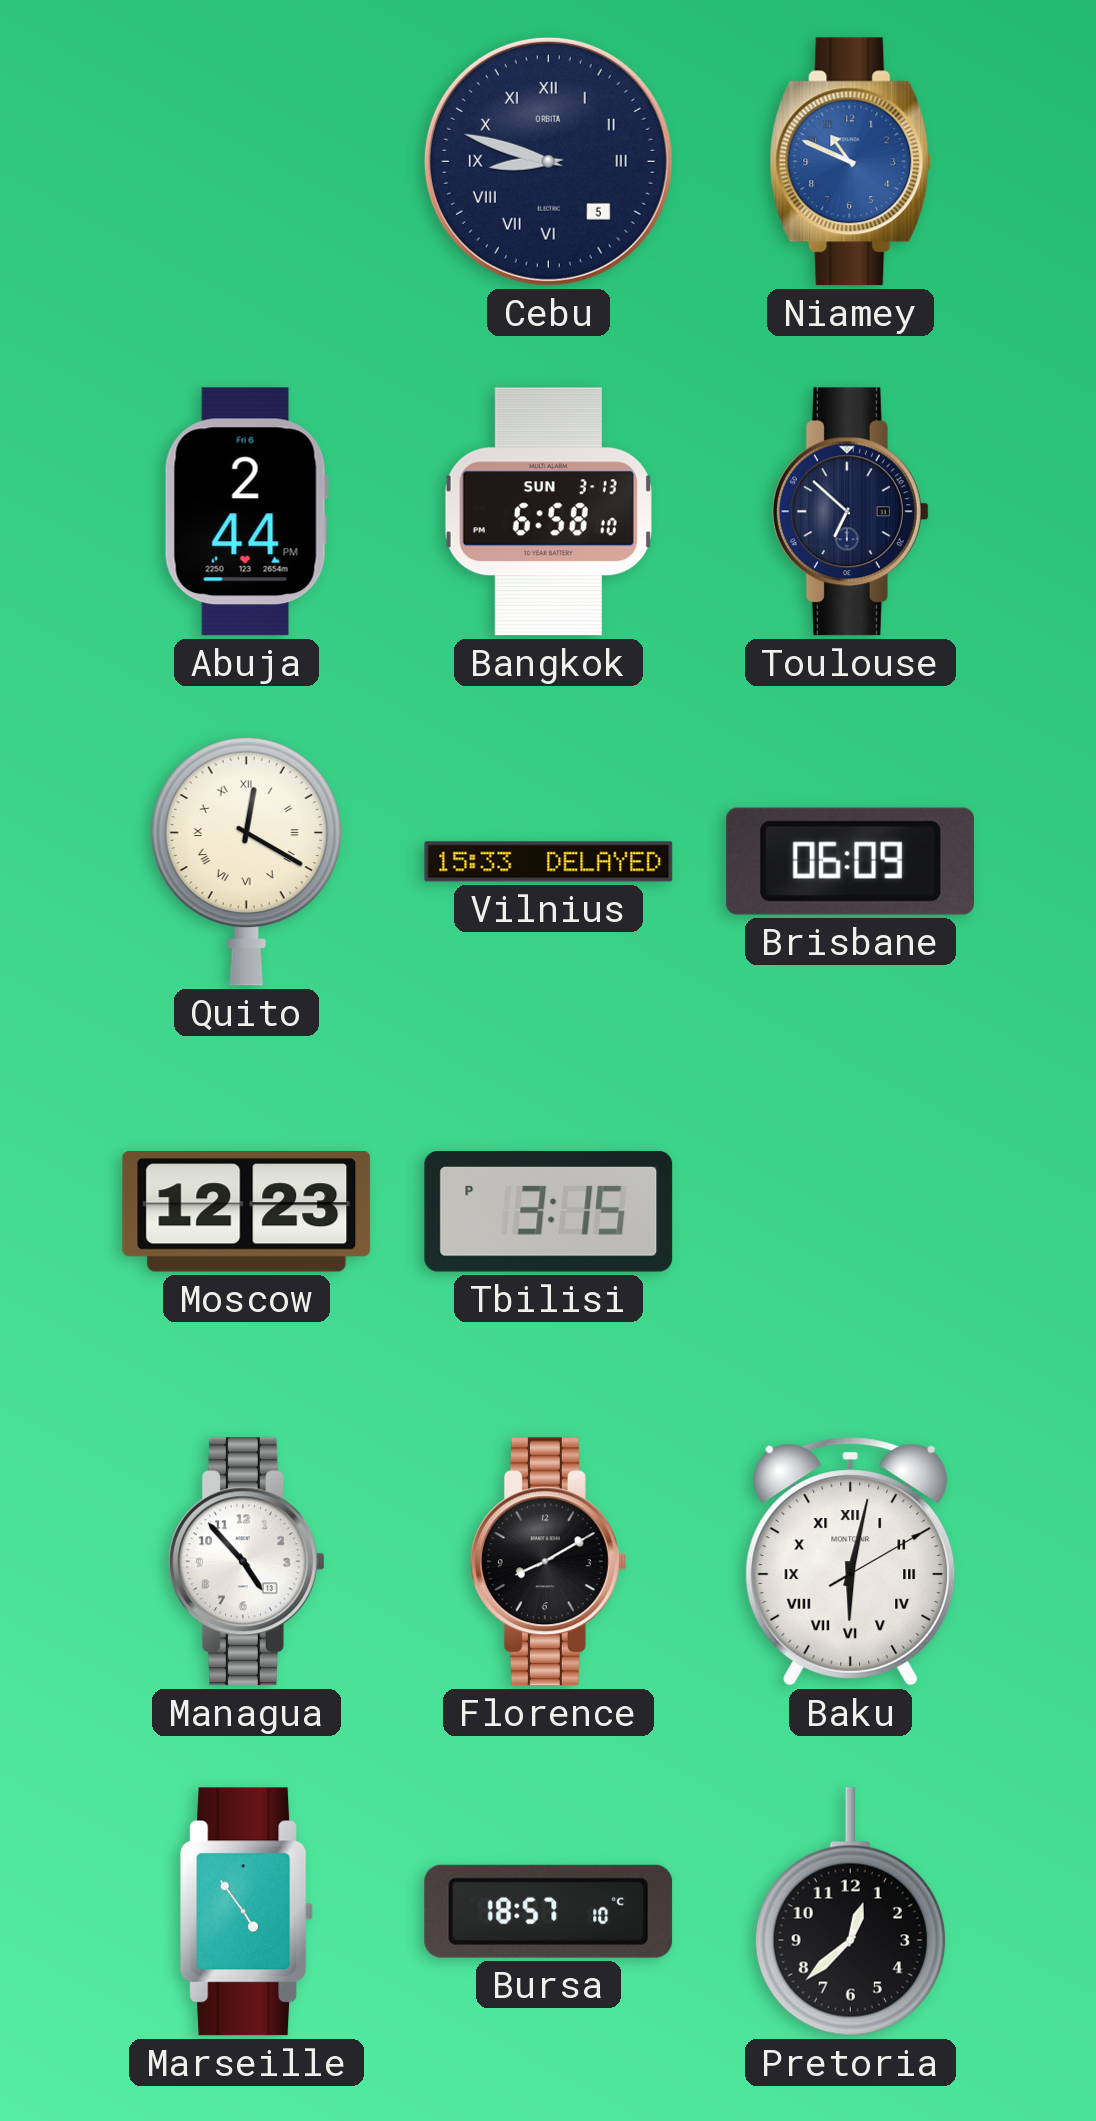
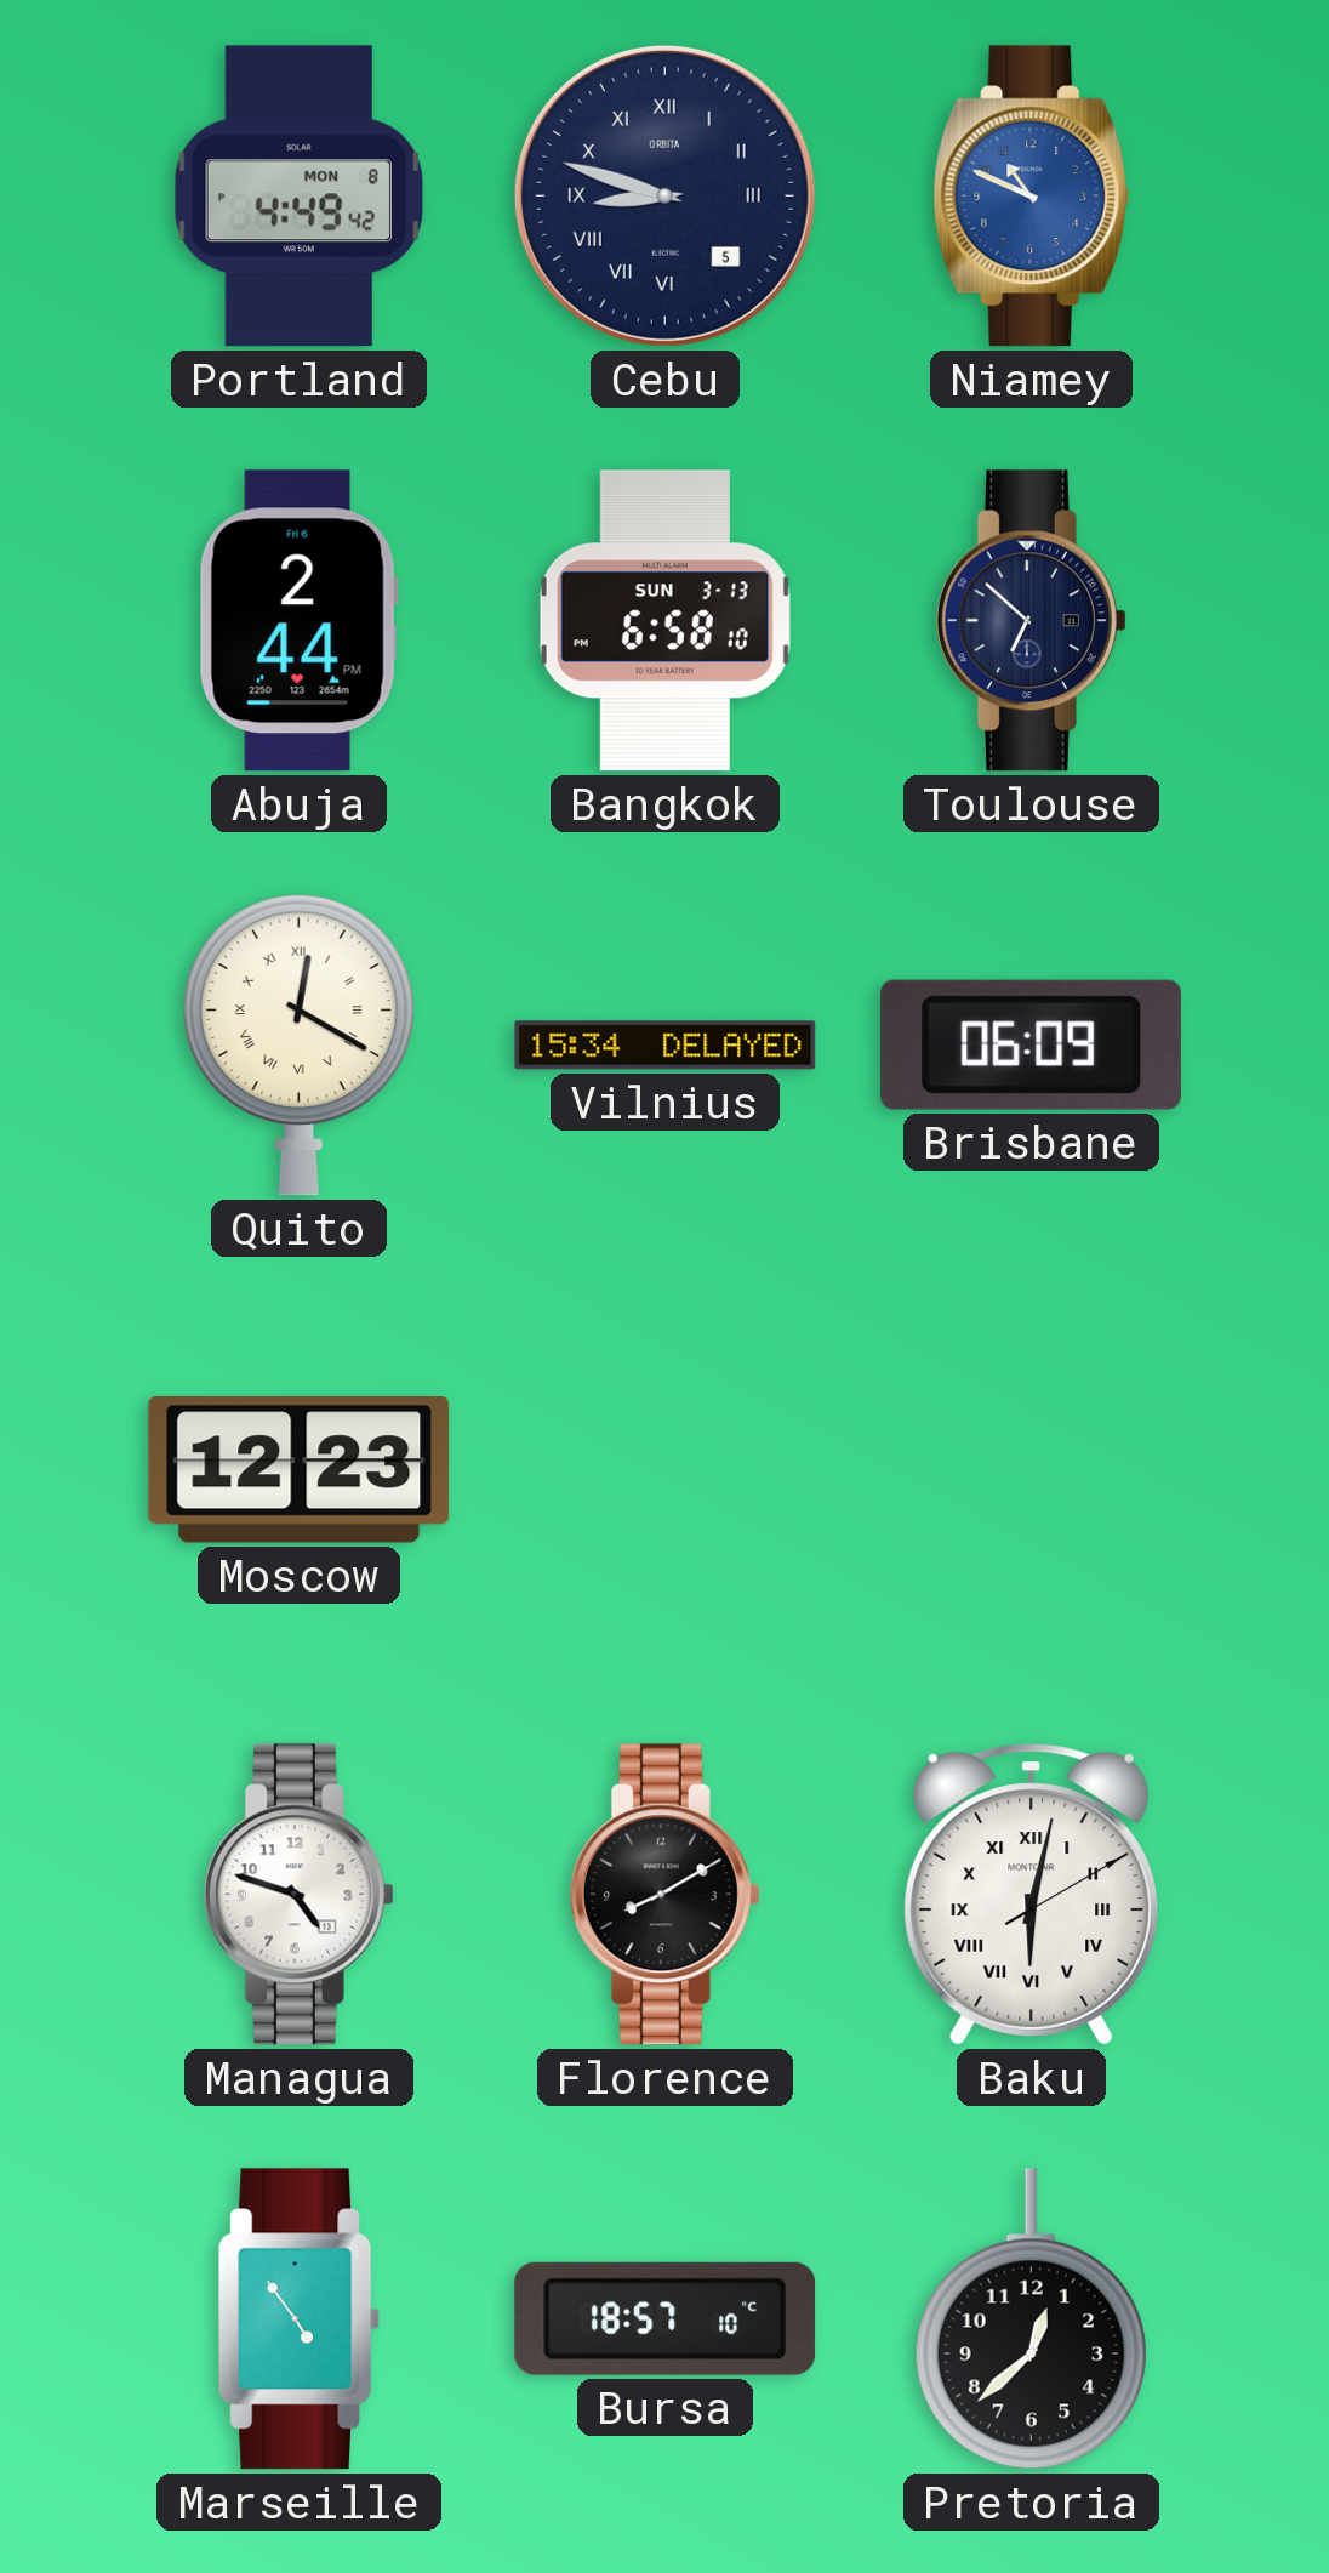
Portland: none -> 4:49
Vilnius: 15:33 -> 15:34
Tbilisi: 3:15 -> none
Managua: 4:53 -> 4:48
